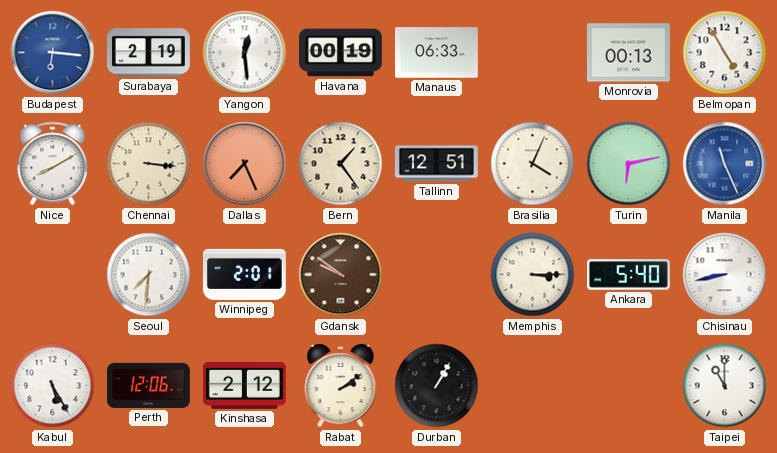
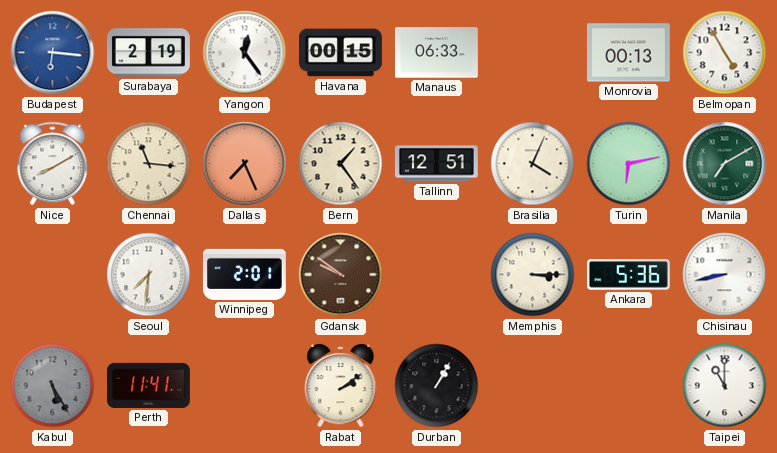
Yangon: 12:29 -> 12:24
Havana: 00:19 -> 00:15
Chennai: 3:16 -> 11:16
Manila: 11:26 -> 7:10
Manila dial: blue -> green
Ankara: 5:40 -> 5:36
Kabul dial: white -> grey
Perth: 12:06 -> 11:41
Kinshasa: 2:12 -> none
